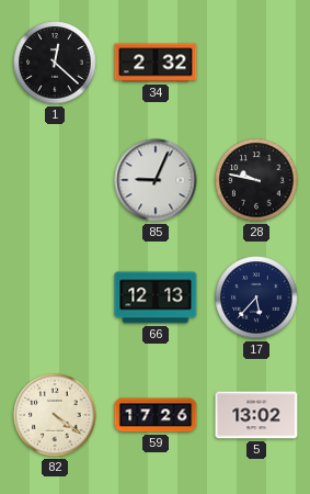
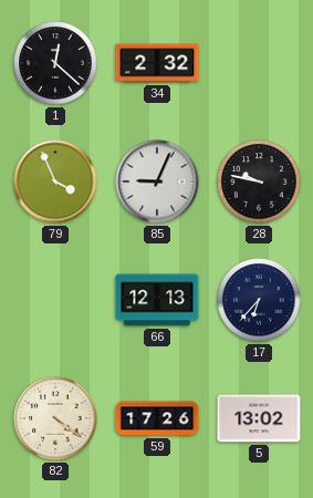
79: none -> 3:56
17: 5:37 -> 6:37
